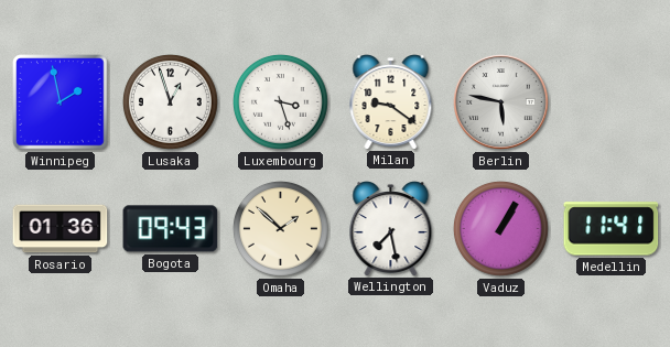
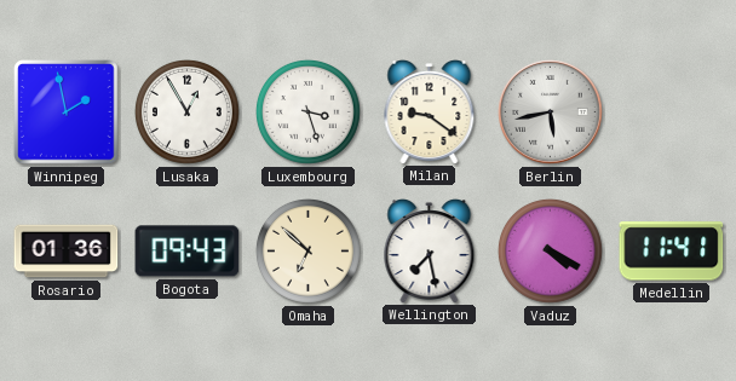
Lusaka: 12:57 -> 12:55
Berlin: 5:47 -> 5:43
Omaha: 1:52 -> 6:52
Vaduz: 1:05 -> 4:20
